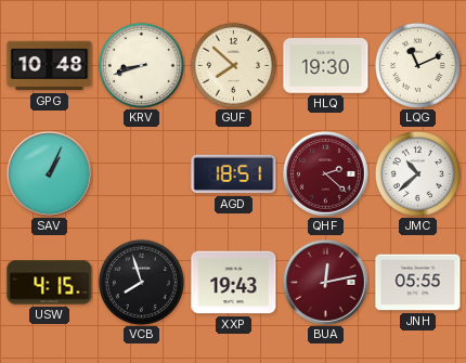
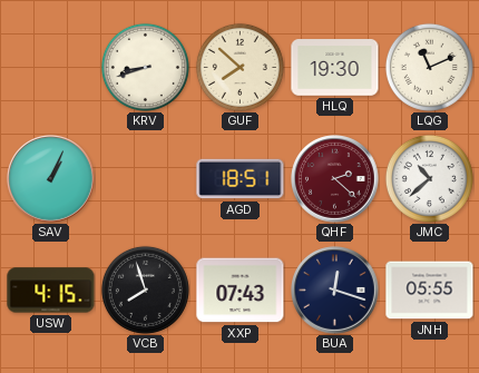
GPG: 10:48 -> none
XXP: 19:43 -> 07:43
BUA: 12:13 -> 12:18
BUA dial: burgundy -> navy
